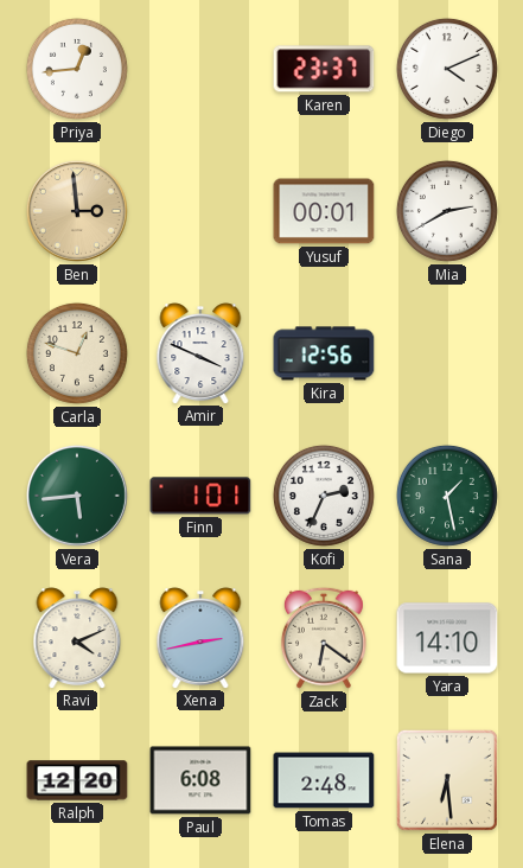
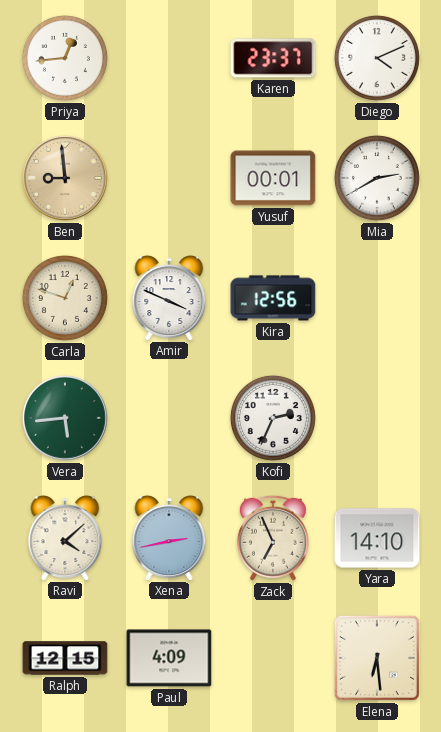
Ben: 2:59 -> 8:59
Finn: 1:01 -> none
Sana: 1:28 -> none
Ravi: 4:11 -> 4:08
Zack: 6:21 -> 6:56
Ralph: 12:20 -> 12:15
Paul: 6:08 -> 4:09
Tomas: 2:48 -> none
